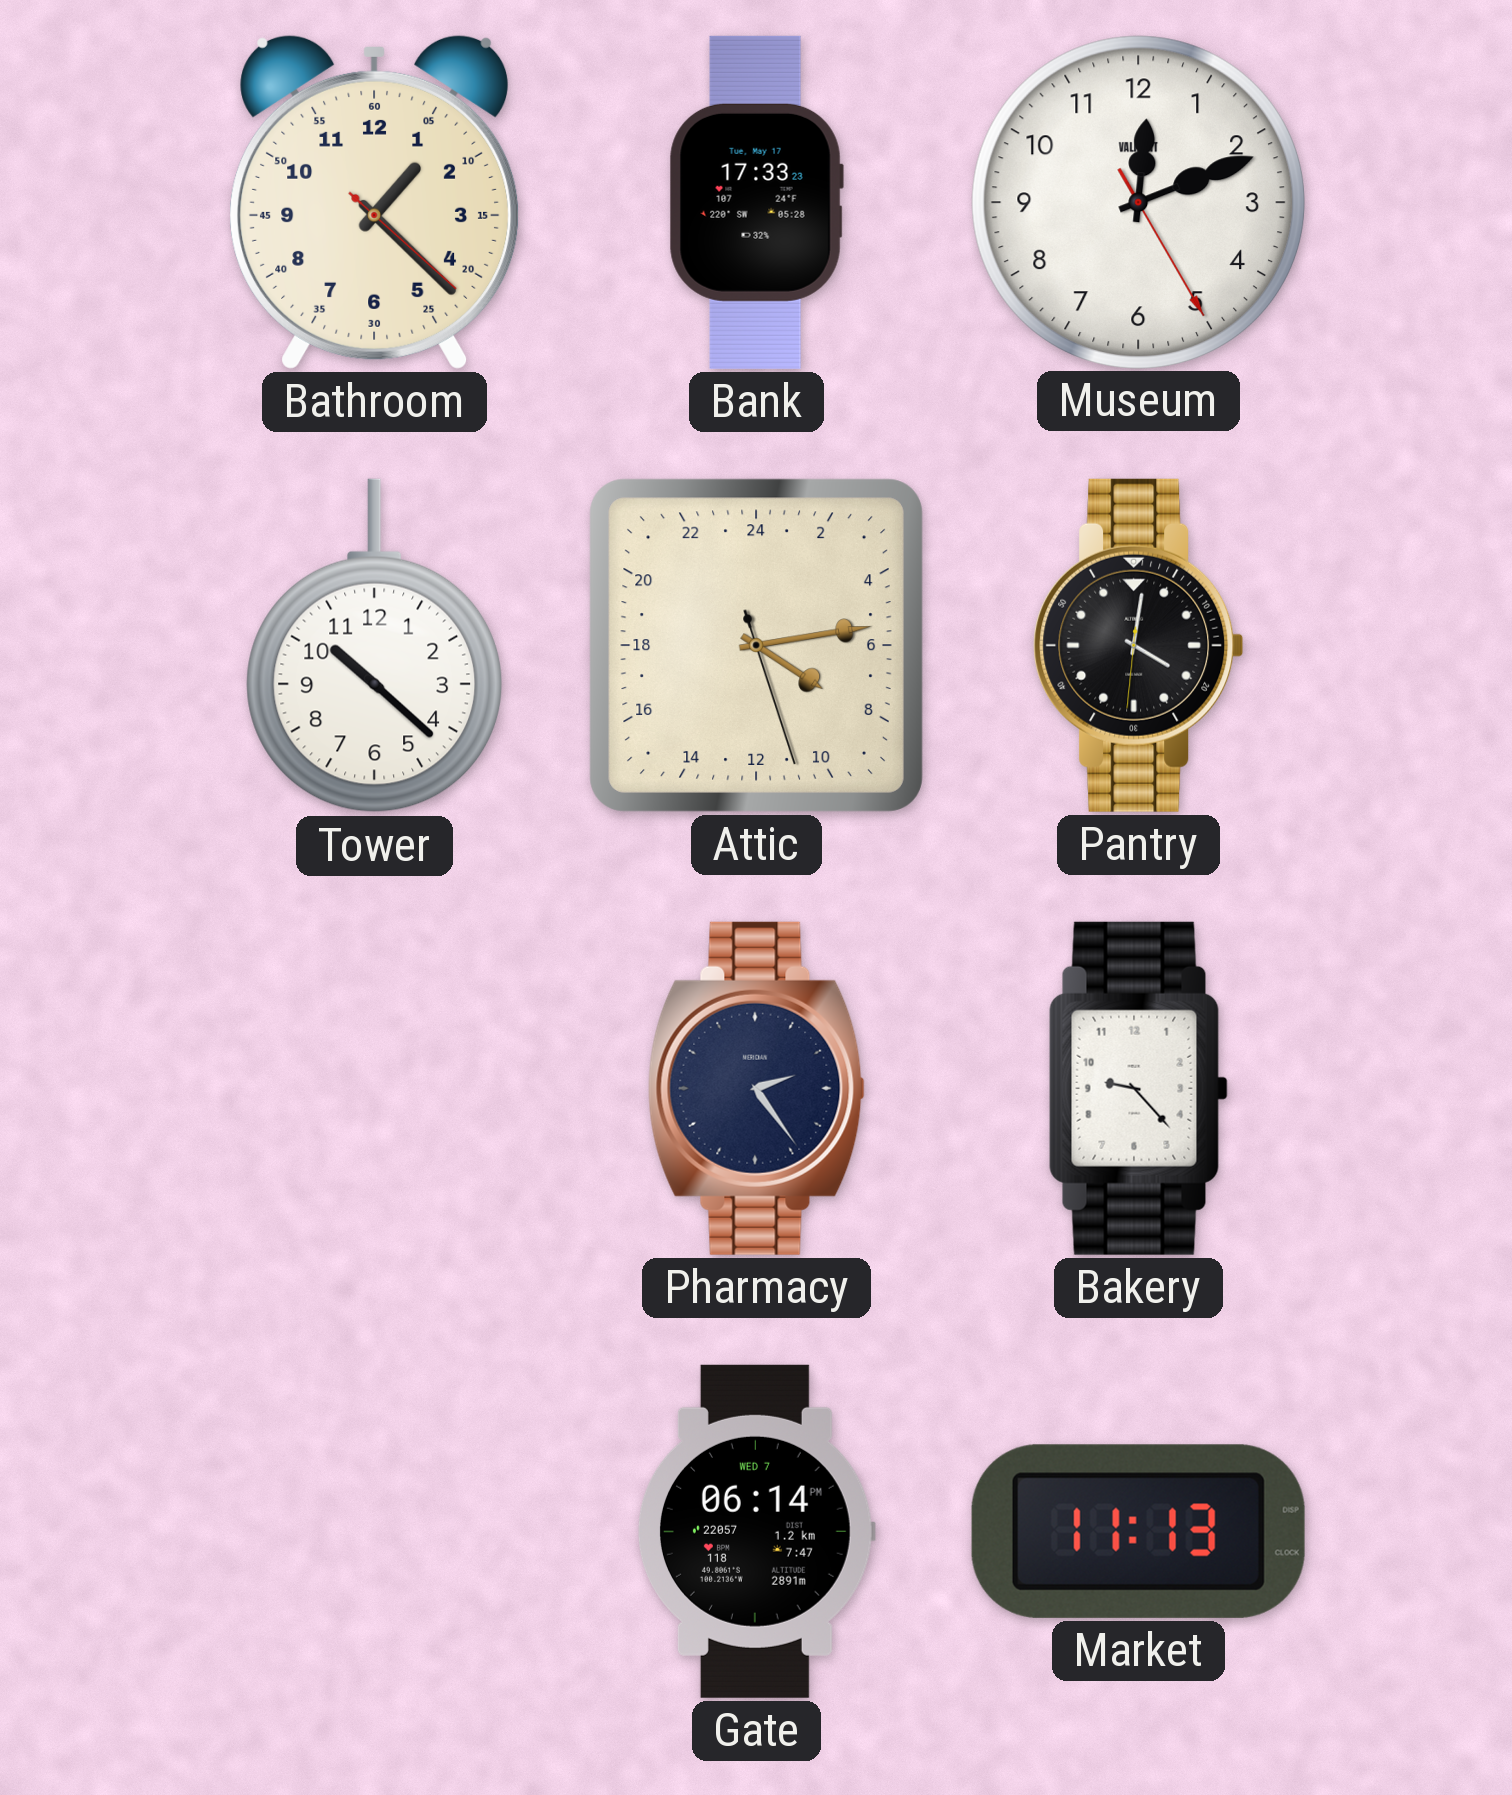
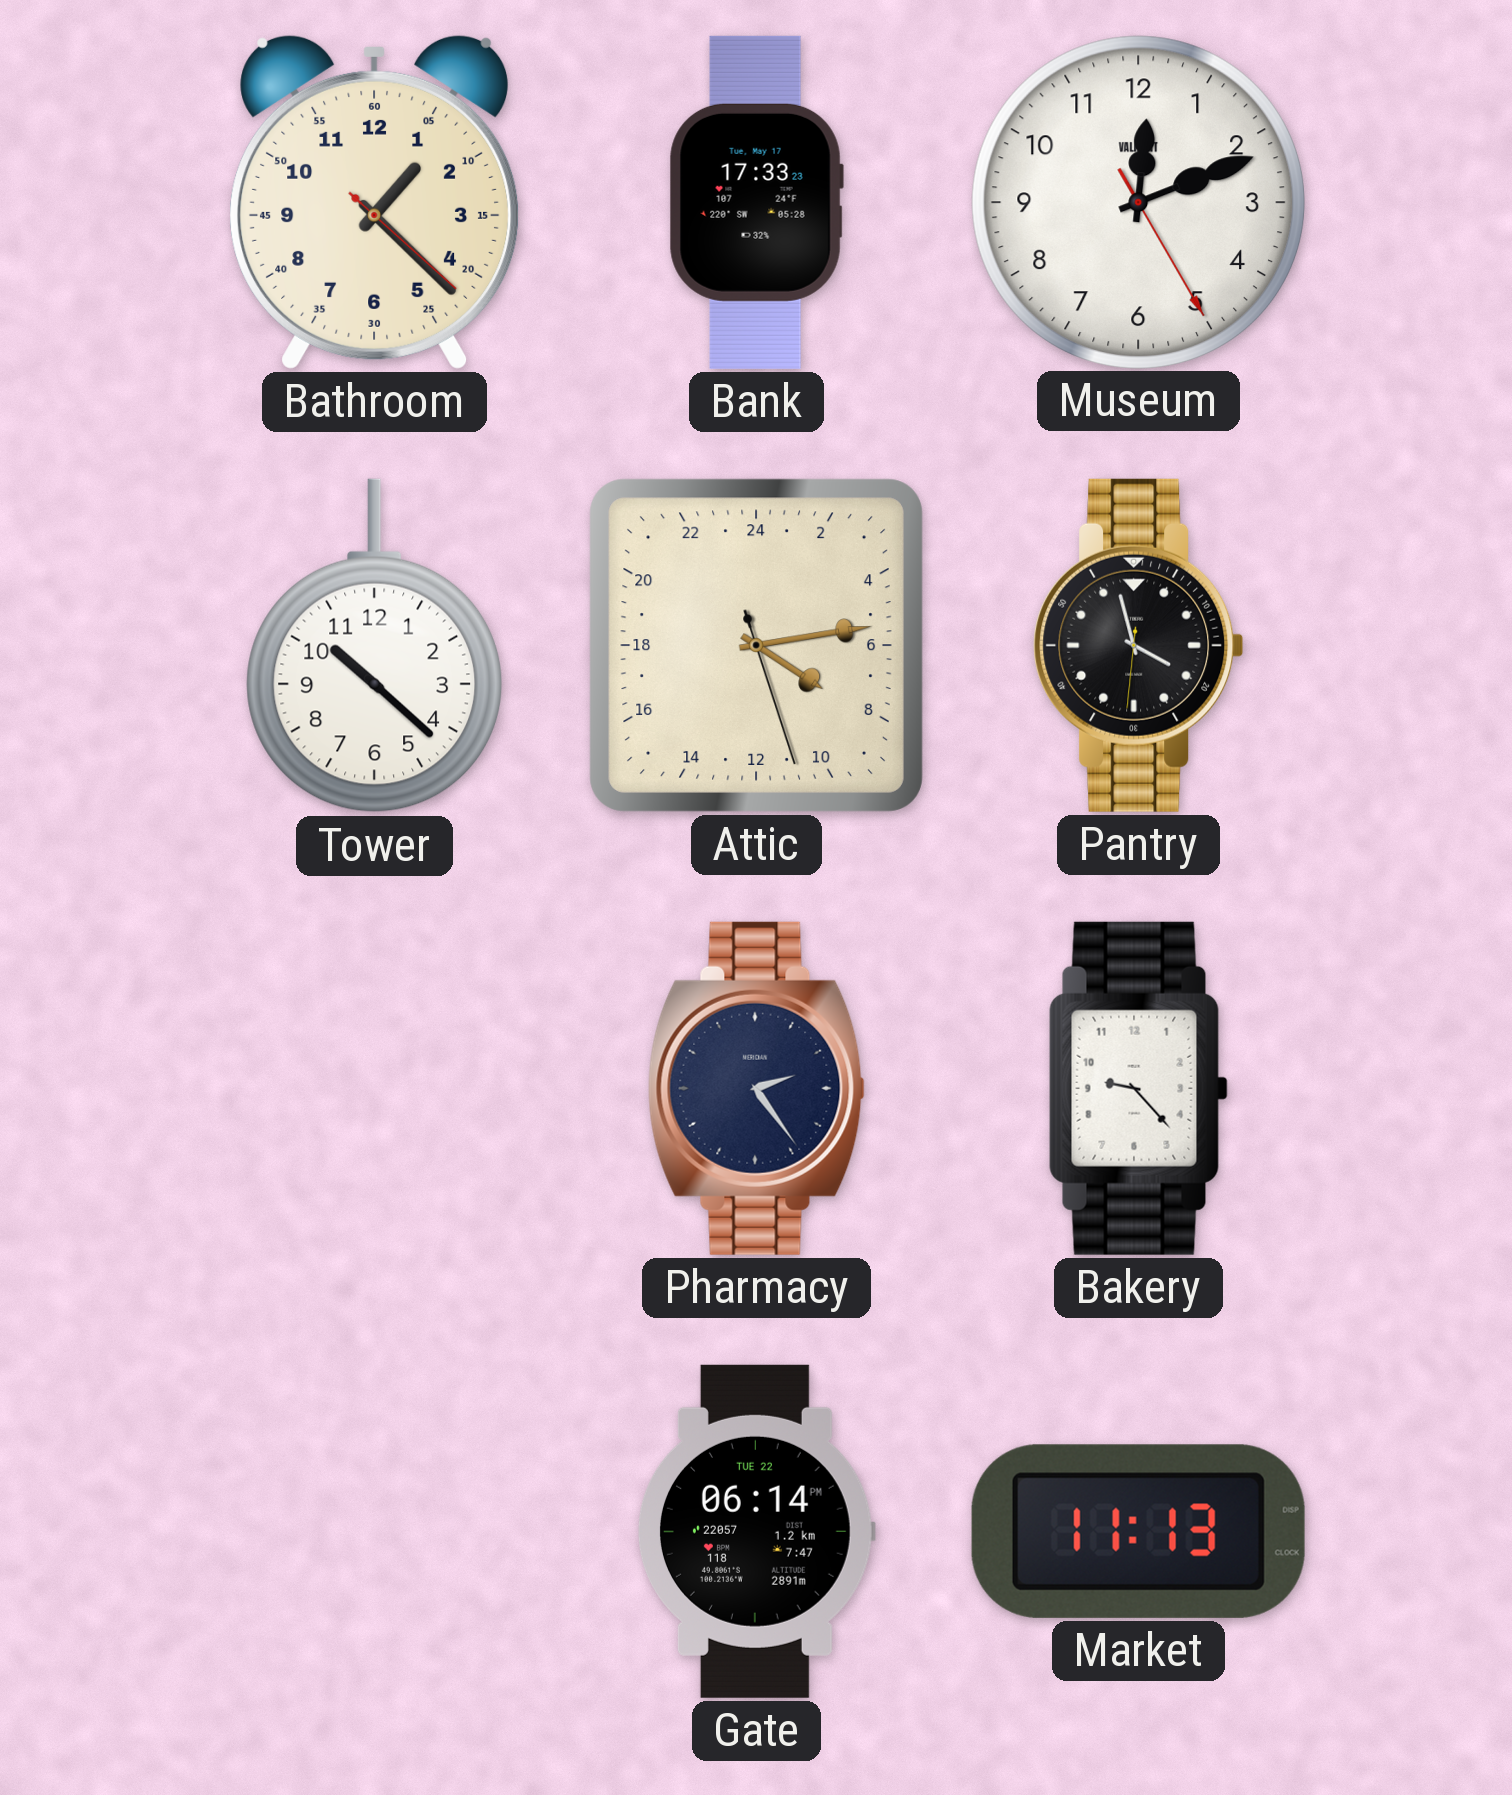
Pantry: 4:01 -> 3:57
Gate date: WED 7 -> TUE 22
